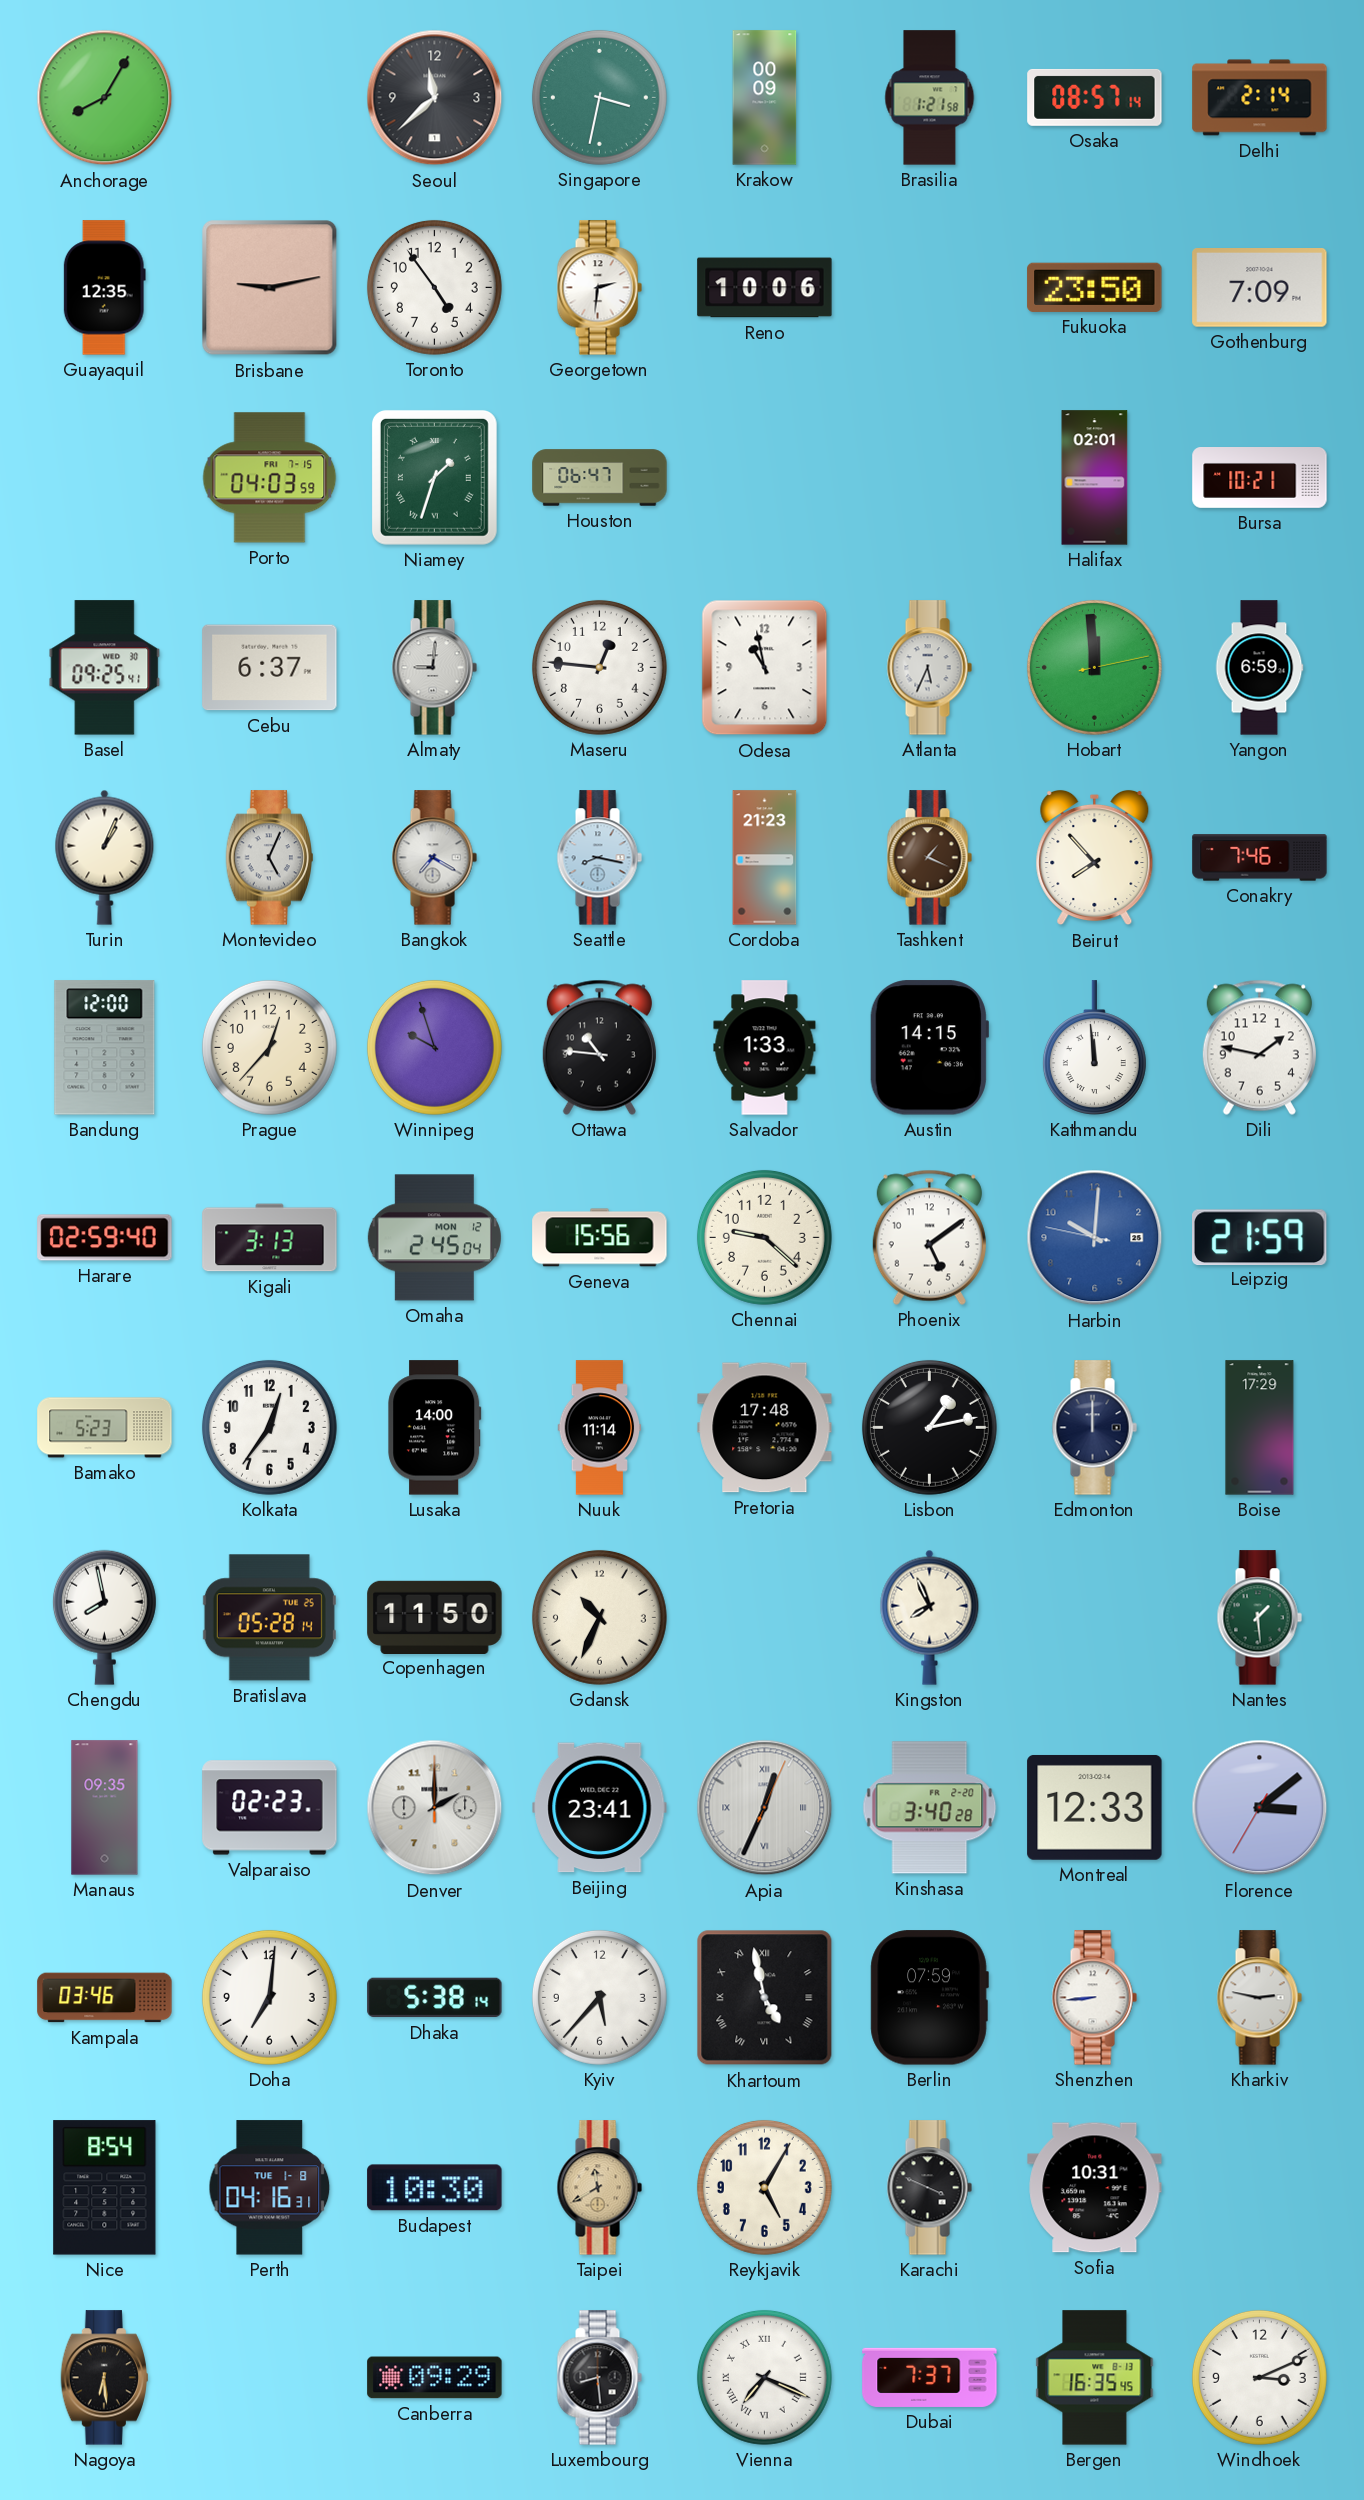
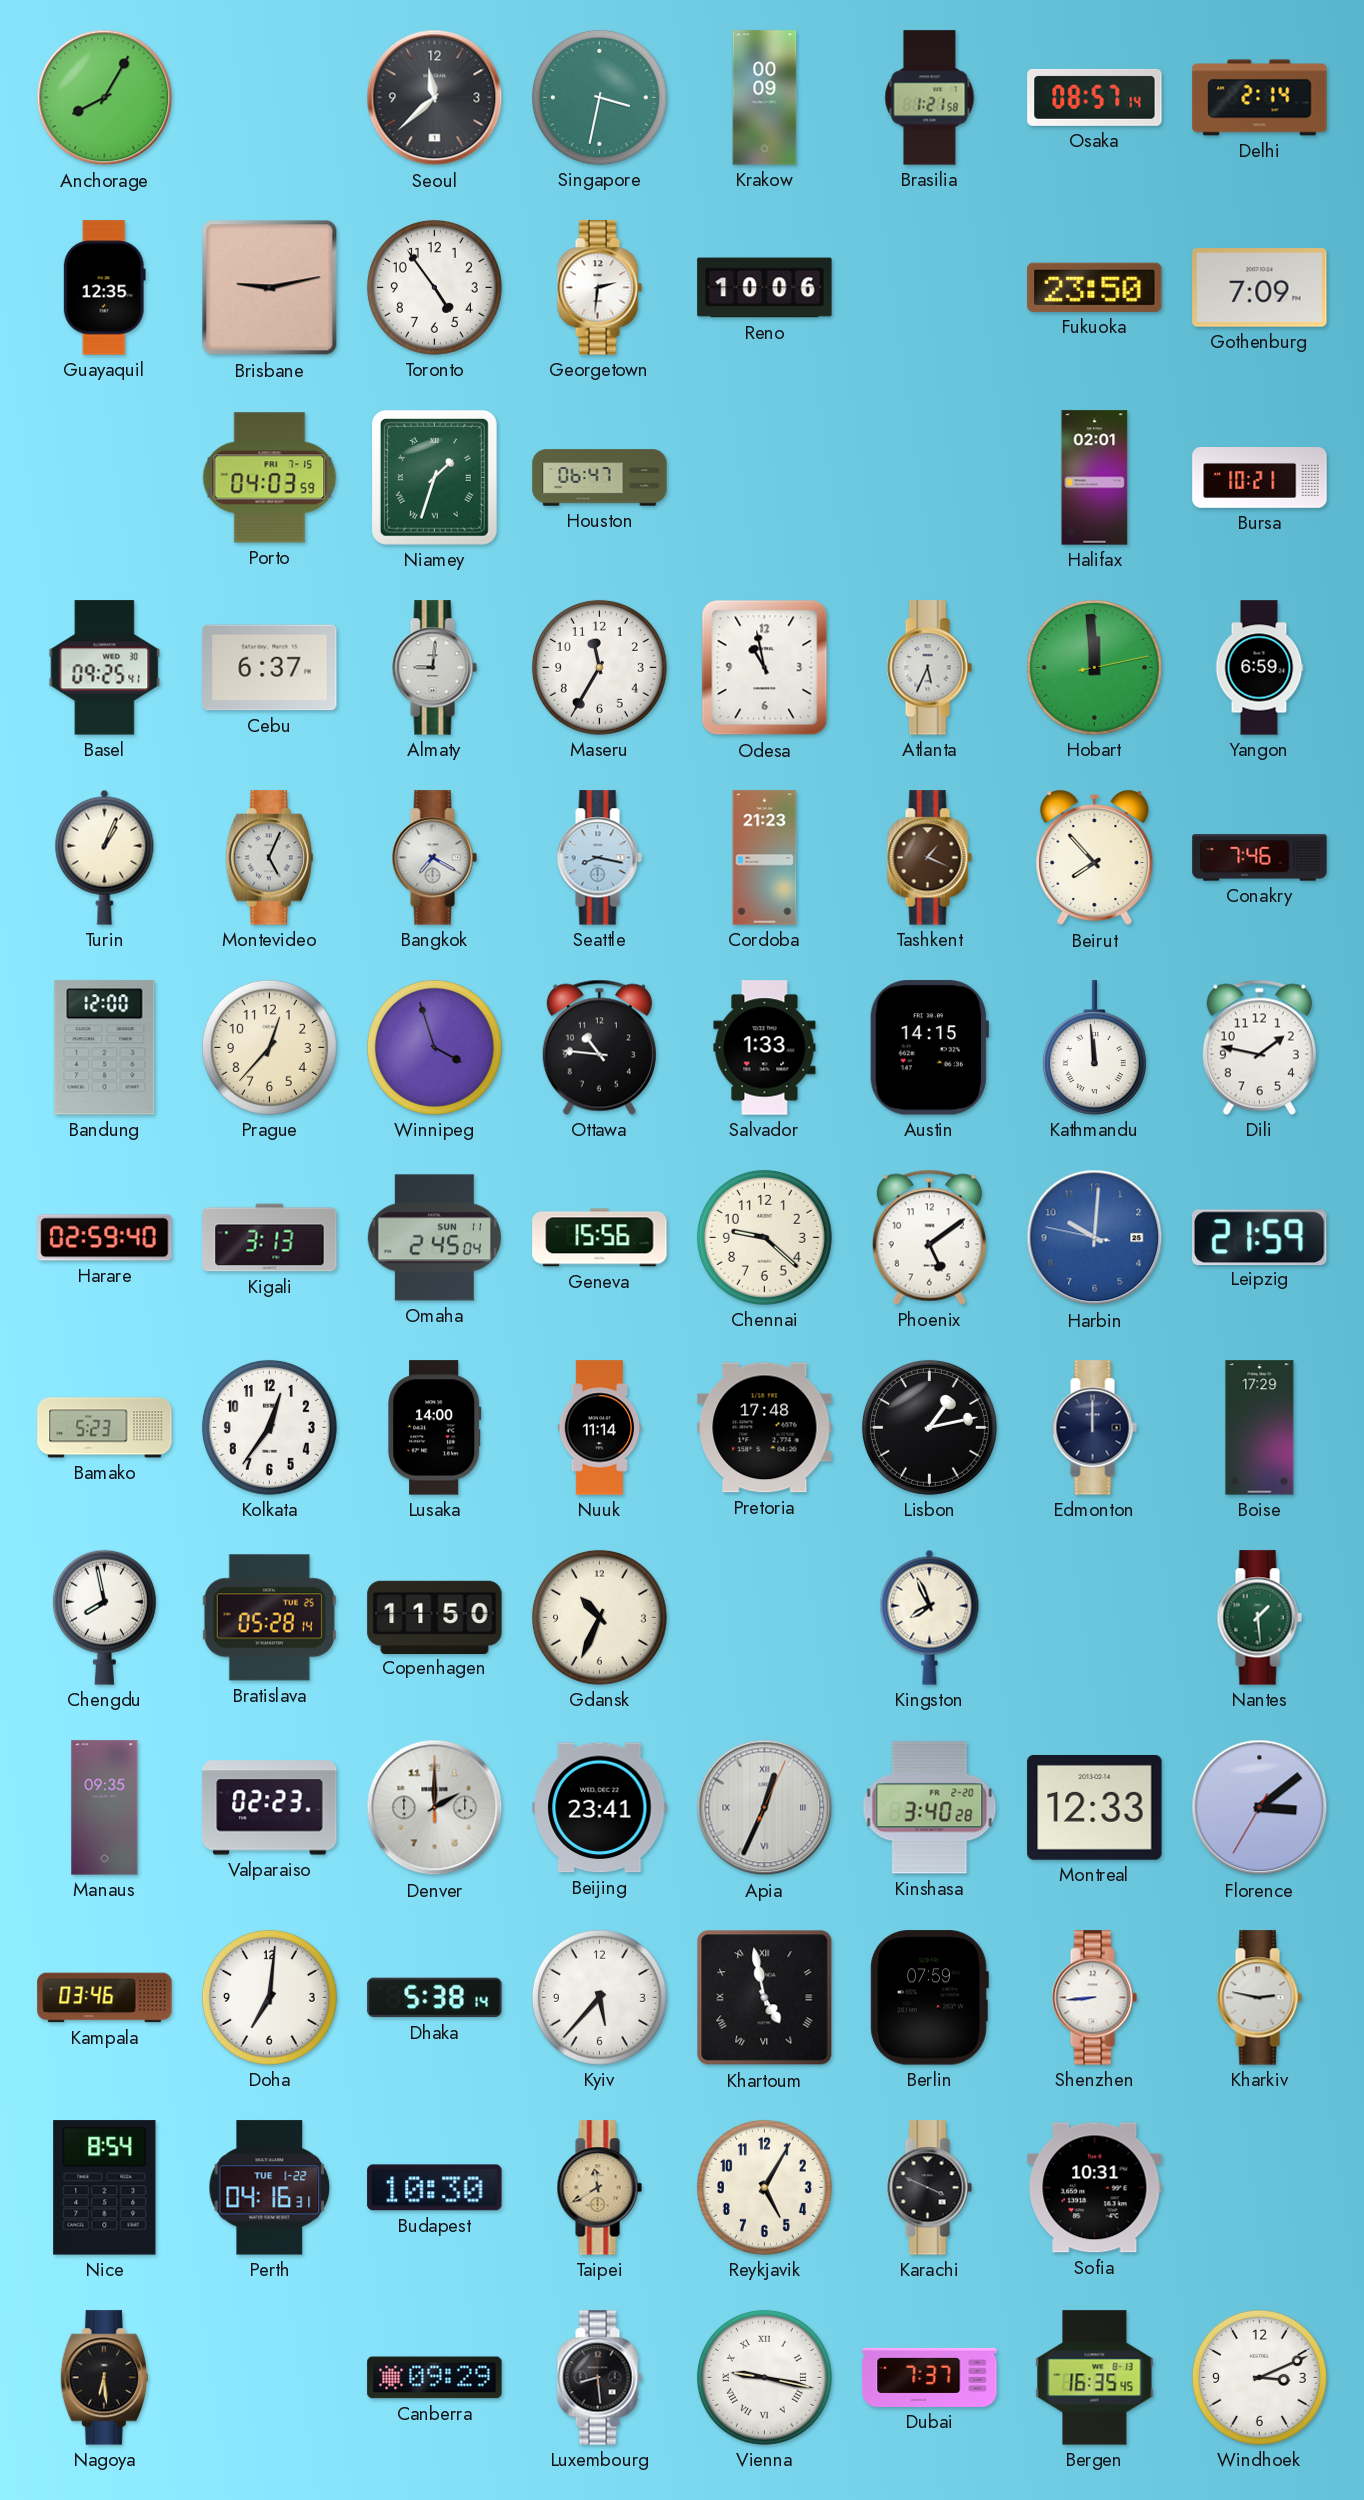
Maseru: 12:46 -> 11:35
Winnipeg: 9:57 -> 3:57
Omaha date: MON 12 -> SUN 11
Perth date: TUE 1-8 -> TUE 1-22
Vienna: 7:19 -> 9:17
